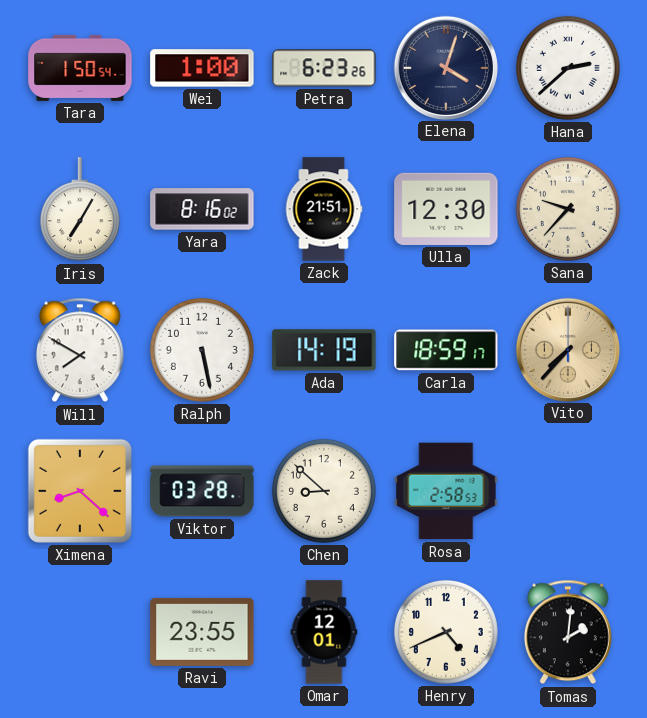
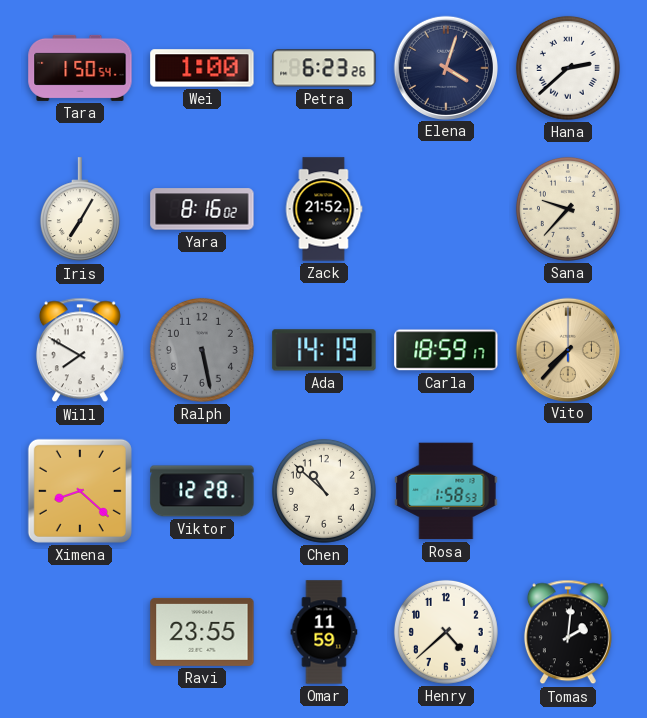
Zack: 21:51 -> 21:52
Ulla: 12:30 -> none
Ralph dial: white -> grey
Viktor: 03:28 -> 12:28
Chen: 8:52 -> 10:52
Rosa: 2:58 -> 1:58
Omar: 12:01 -> 11:59
Henry: 4:41 -> 4:38
